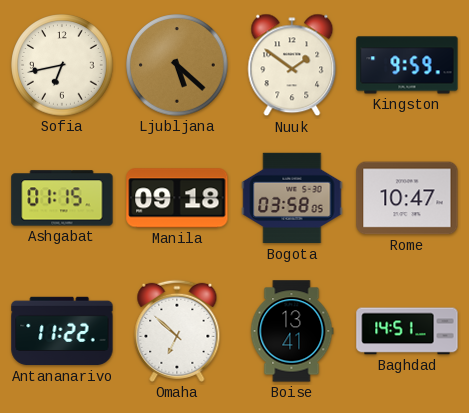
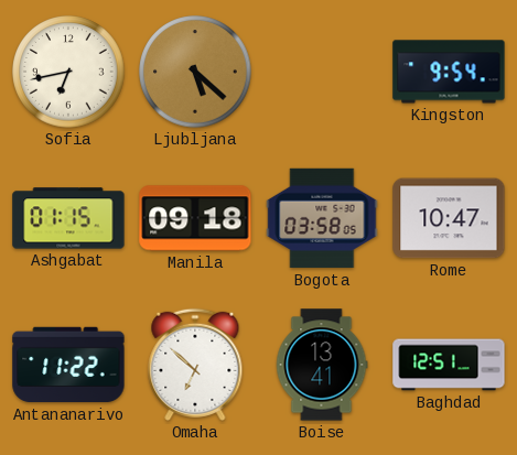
Nuuk: 1:51 -> none
Kingston: 9:59 -> 9:54
Baghdad: 14:51 -> 12:51
